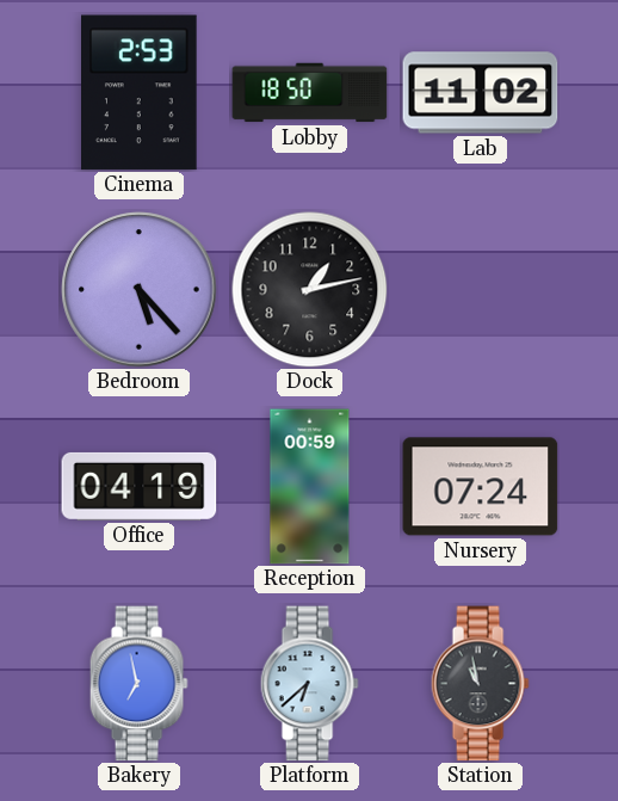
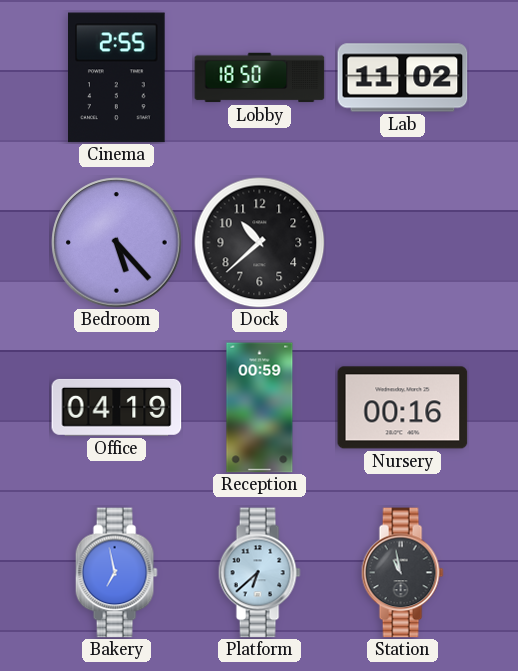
Cinema: 2:53 -> 2:55
Dock: 1:13 -> 10:38
Nursery: 07:24 -> 00:16
